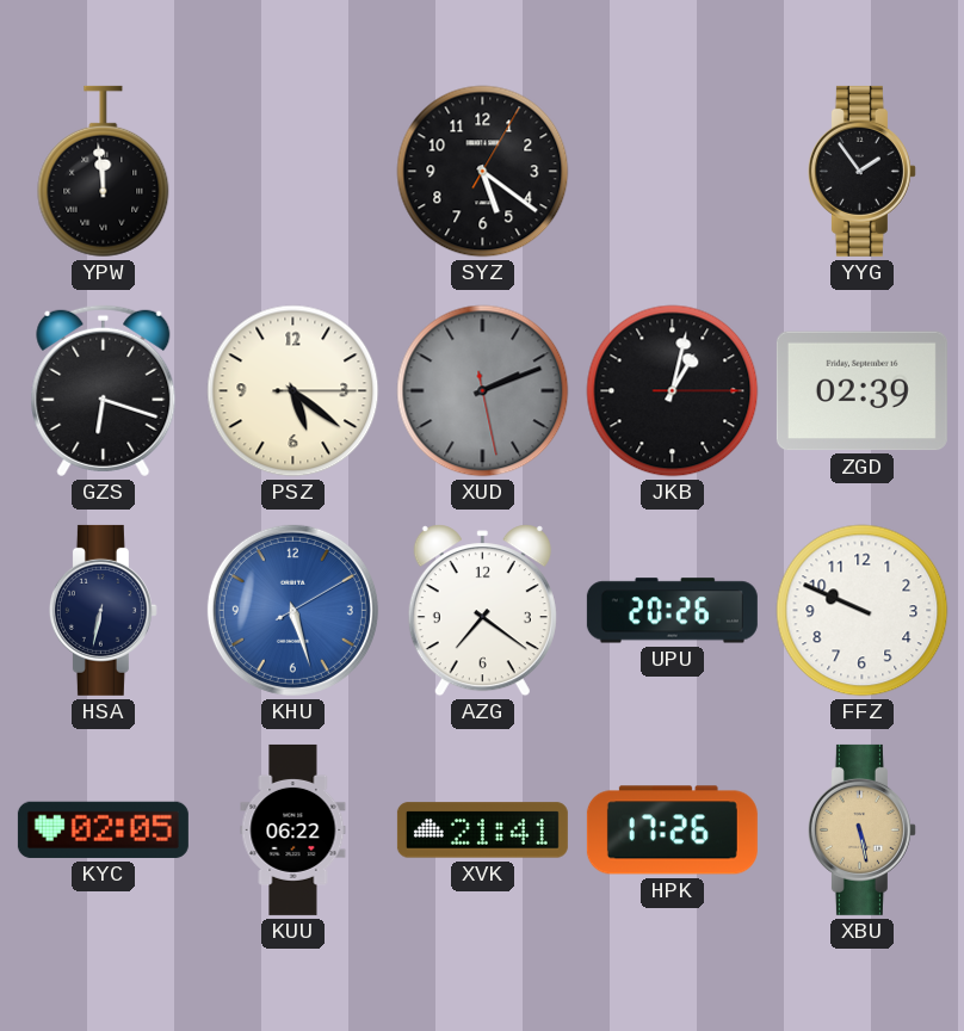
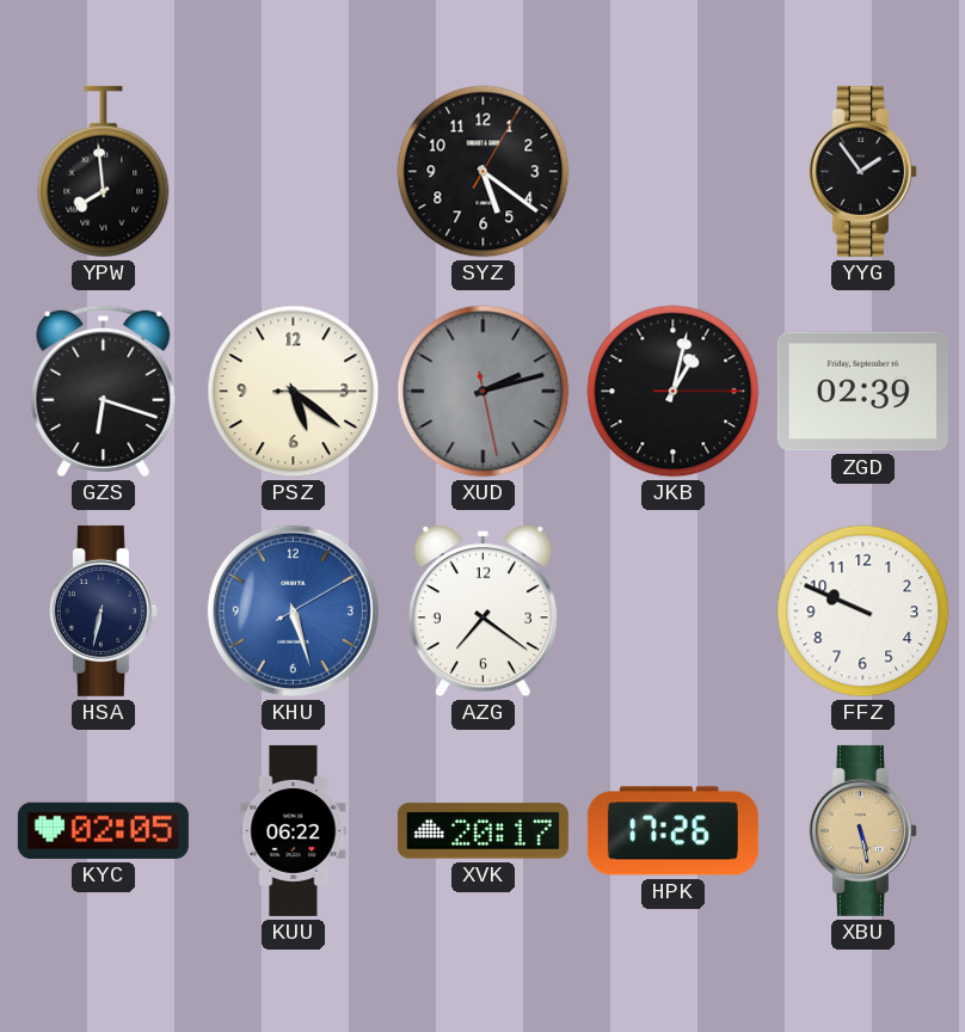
YPW: 11:59 -> 7:59
XUD: 2:11 -> 2:12
UPU: 20:26 -> none
XVK: 21:41 -> 20:17
